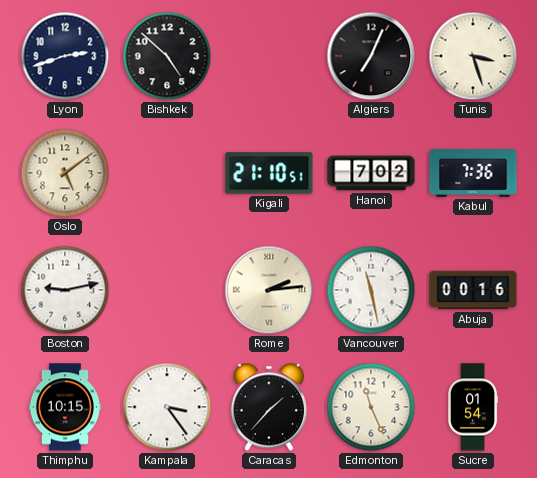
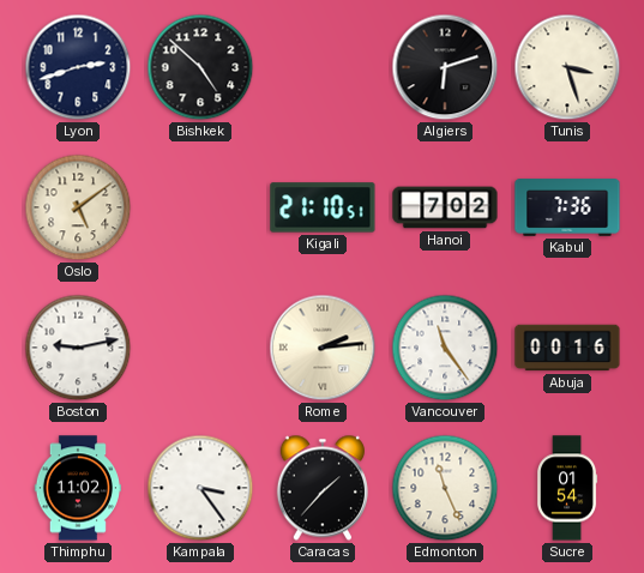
Algiers: 7:04 -> 6:12
Vancouver: 11:28 -> 11:24
Thimphu: 10:15 -> 11:02
